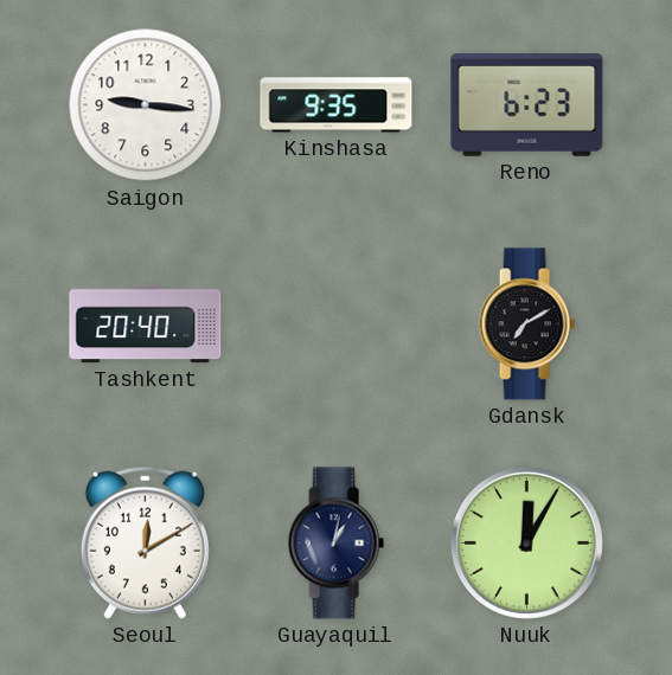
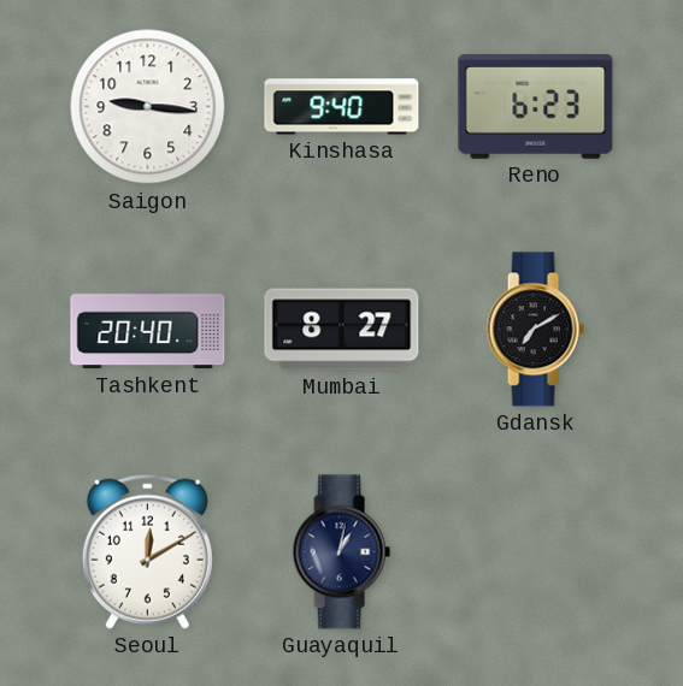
Kinshasa: 9:35 -> 9:40
Mumbai: none -> 8:27
Nuuk: 12:05 -> none
